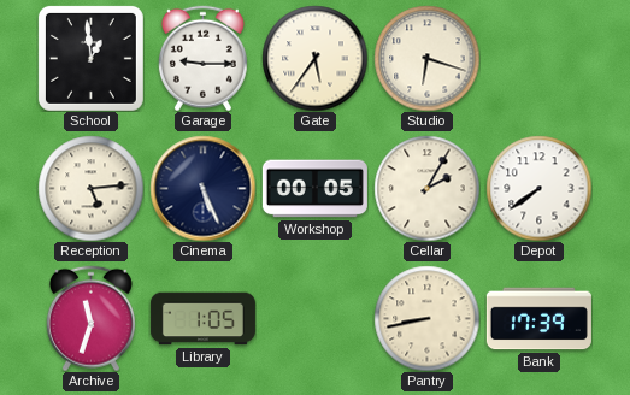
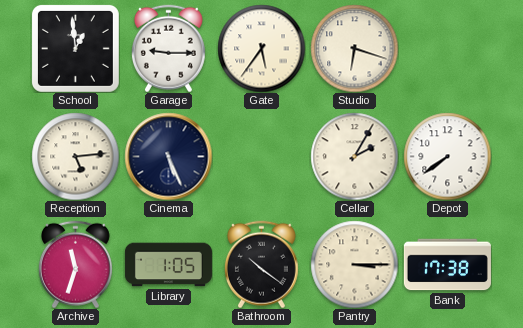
Workshop: 00:05 -> none
Bathroom: none -> 10:21
Pantry: 8:43 -> 3:15
Bank: 17:39 -> 17:38
